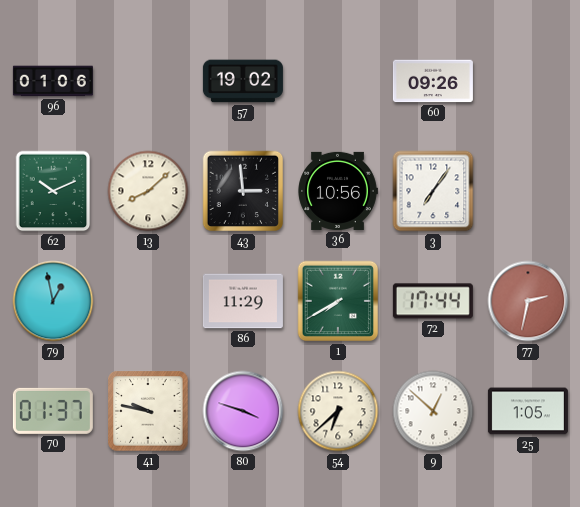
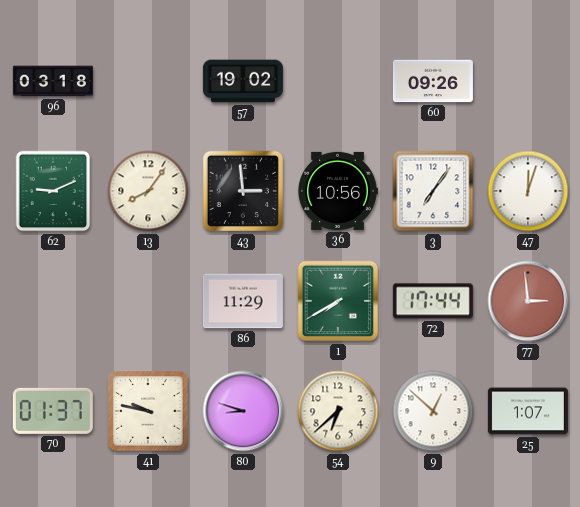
96: 01:06 -> 03:18
62: 10:11 -> 9:11
13: 8:08 -> 8:06
47: none -> 12:03
79: 12:58 -> none
77: 2:32 -> 2:59
80: 3:48 -> 8:48
25: 1:05 -> 1:07
